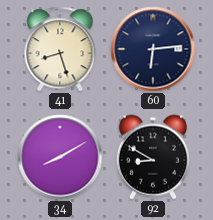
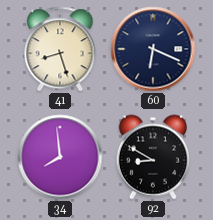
60: 6:14 -> 6:19
34: 8:10 -> 7:59
